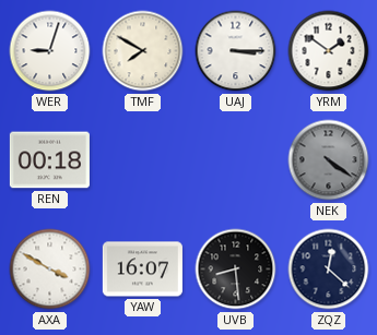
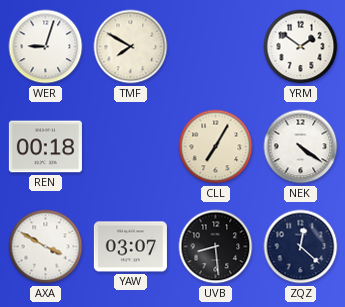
UAJ: 3:15 -> none
CLL: none -> 7:05
NEK dial: grey -> white
YAW: 16:07 -> 03:07
